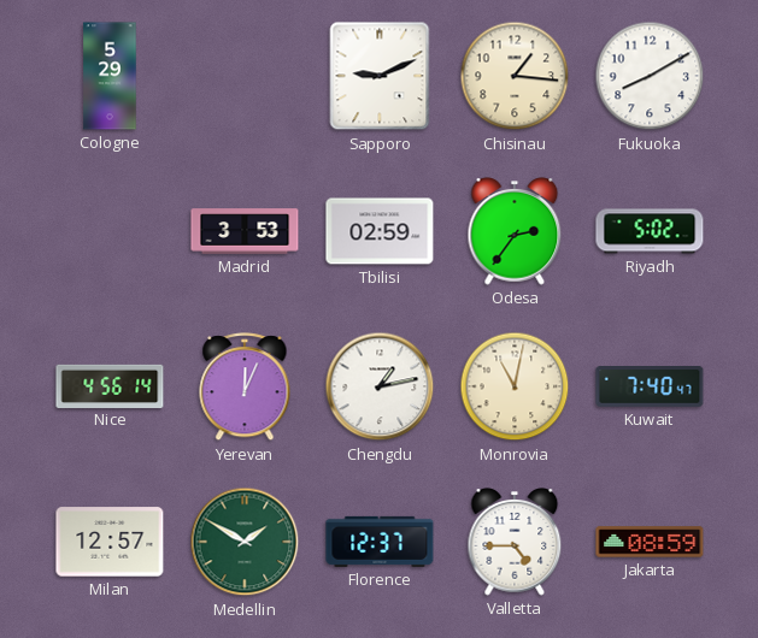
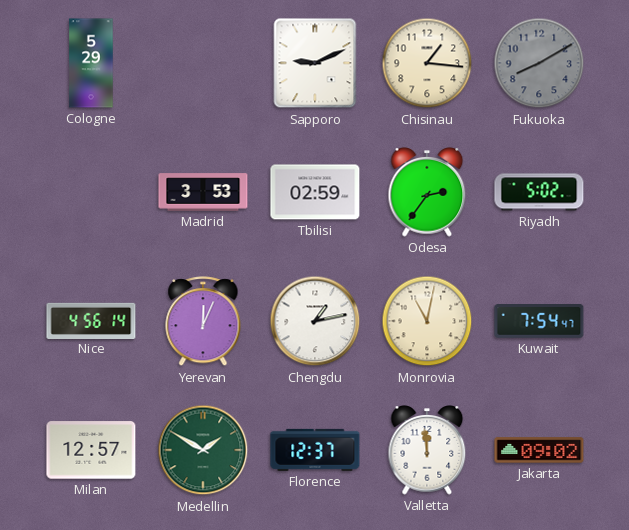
Fukuoka dial: white -> grey
Kuwait: 7:40 -> 7:54
Valletta: 4:45 -> 11:59
Jakarta: 08:59 -> 09:02
